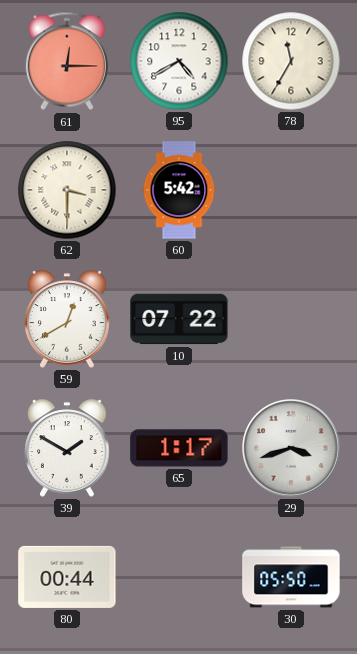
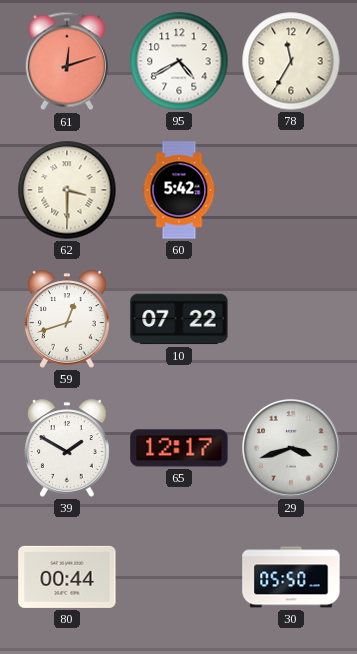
61: 12:15 -> 12:12
59: 12:40 -> 12:42
65: 1:17 -> 12:17
